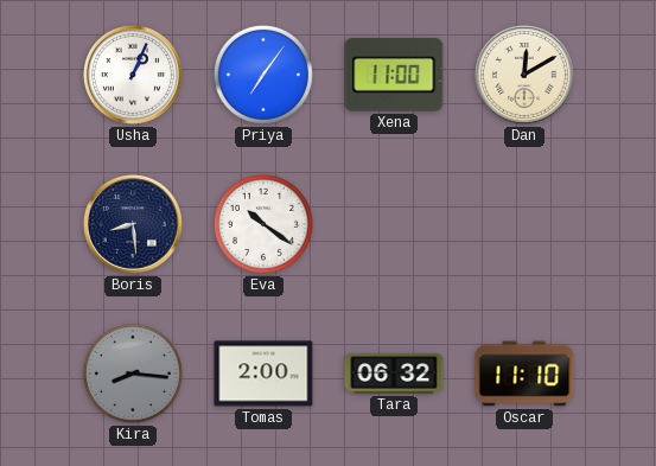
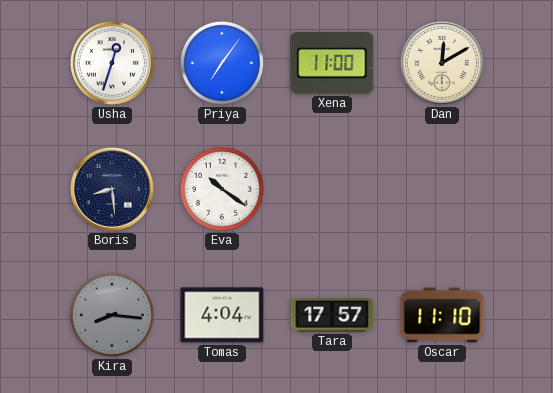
Usha: 1:04 -> 12:33
Tomas: 2:00 -> 4:04
Tara: 06:32 -> 17:57
